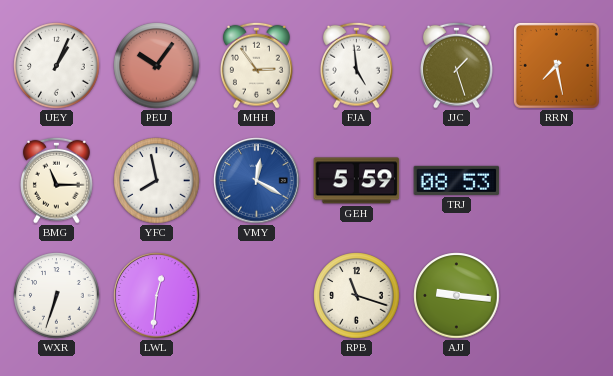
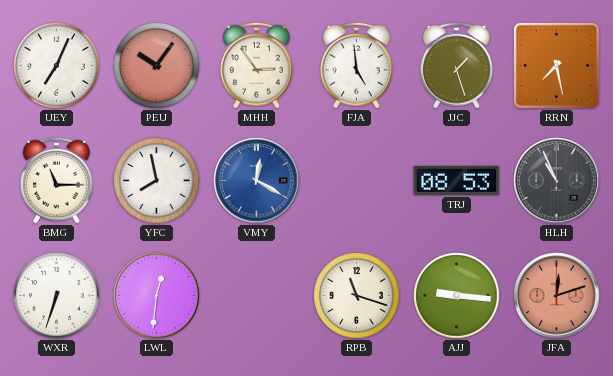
UEY: 1:04 -> 7:04
GEH: 5:59 -> none
HLH: none -> 10:56
JFA: none -> 12:12
